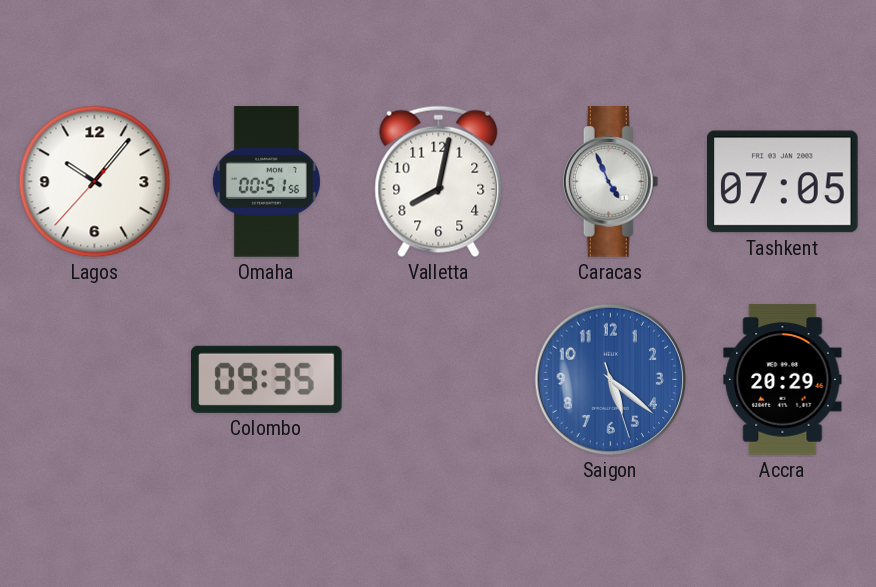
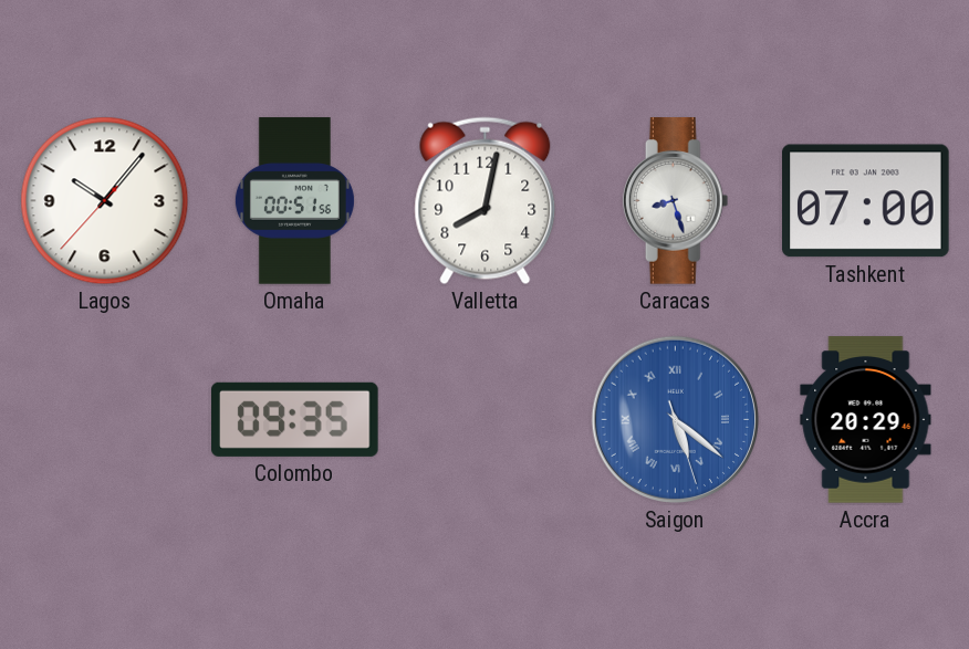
Caracas: 4:56 -> 8:27
Tashkent: 07:05 -> 07:00
Saigon numerals: Arabic -> Roman
